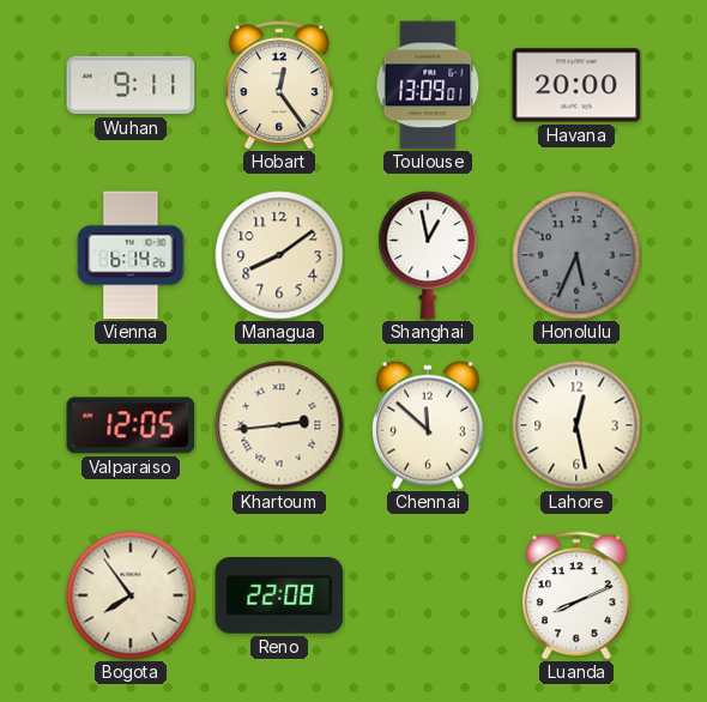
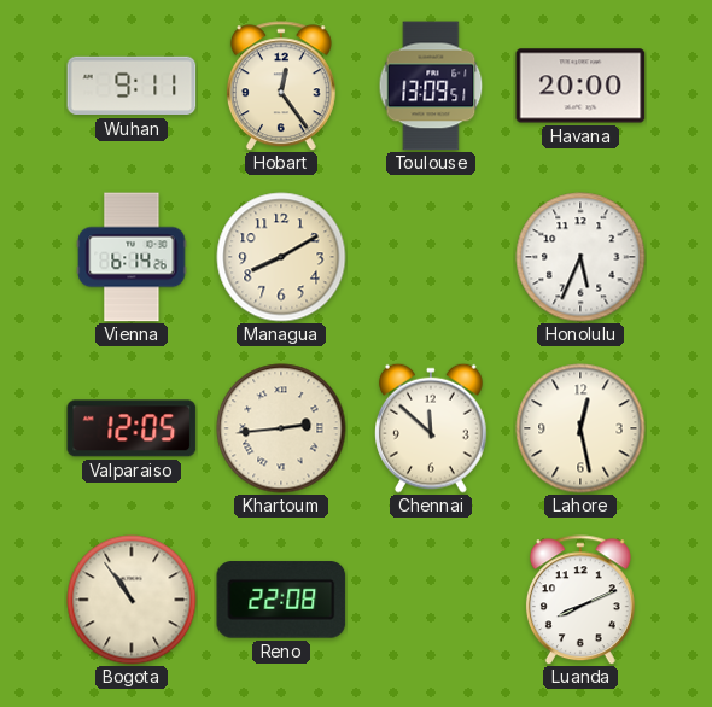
Toulouse: 13:09:01 -> 13:09:51
Managua: 8:09 -> 8:10
Shanghai: 12:58 -> none
Honolulu dial: grey -> white
Bogota: 7:54 -> 10:54
